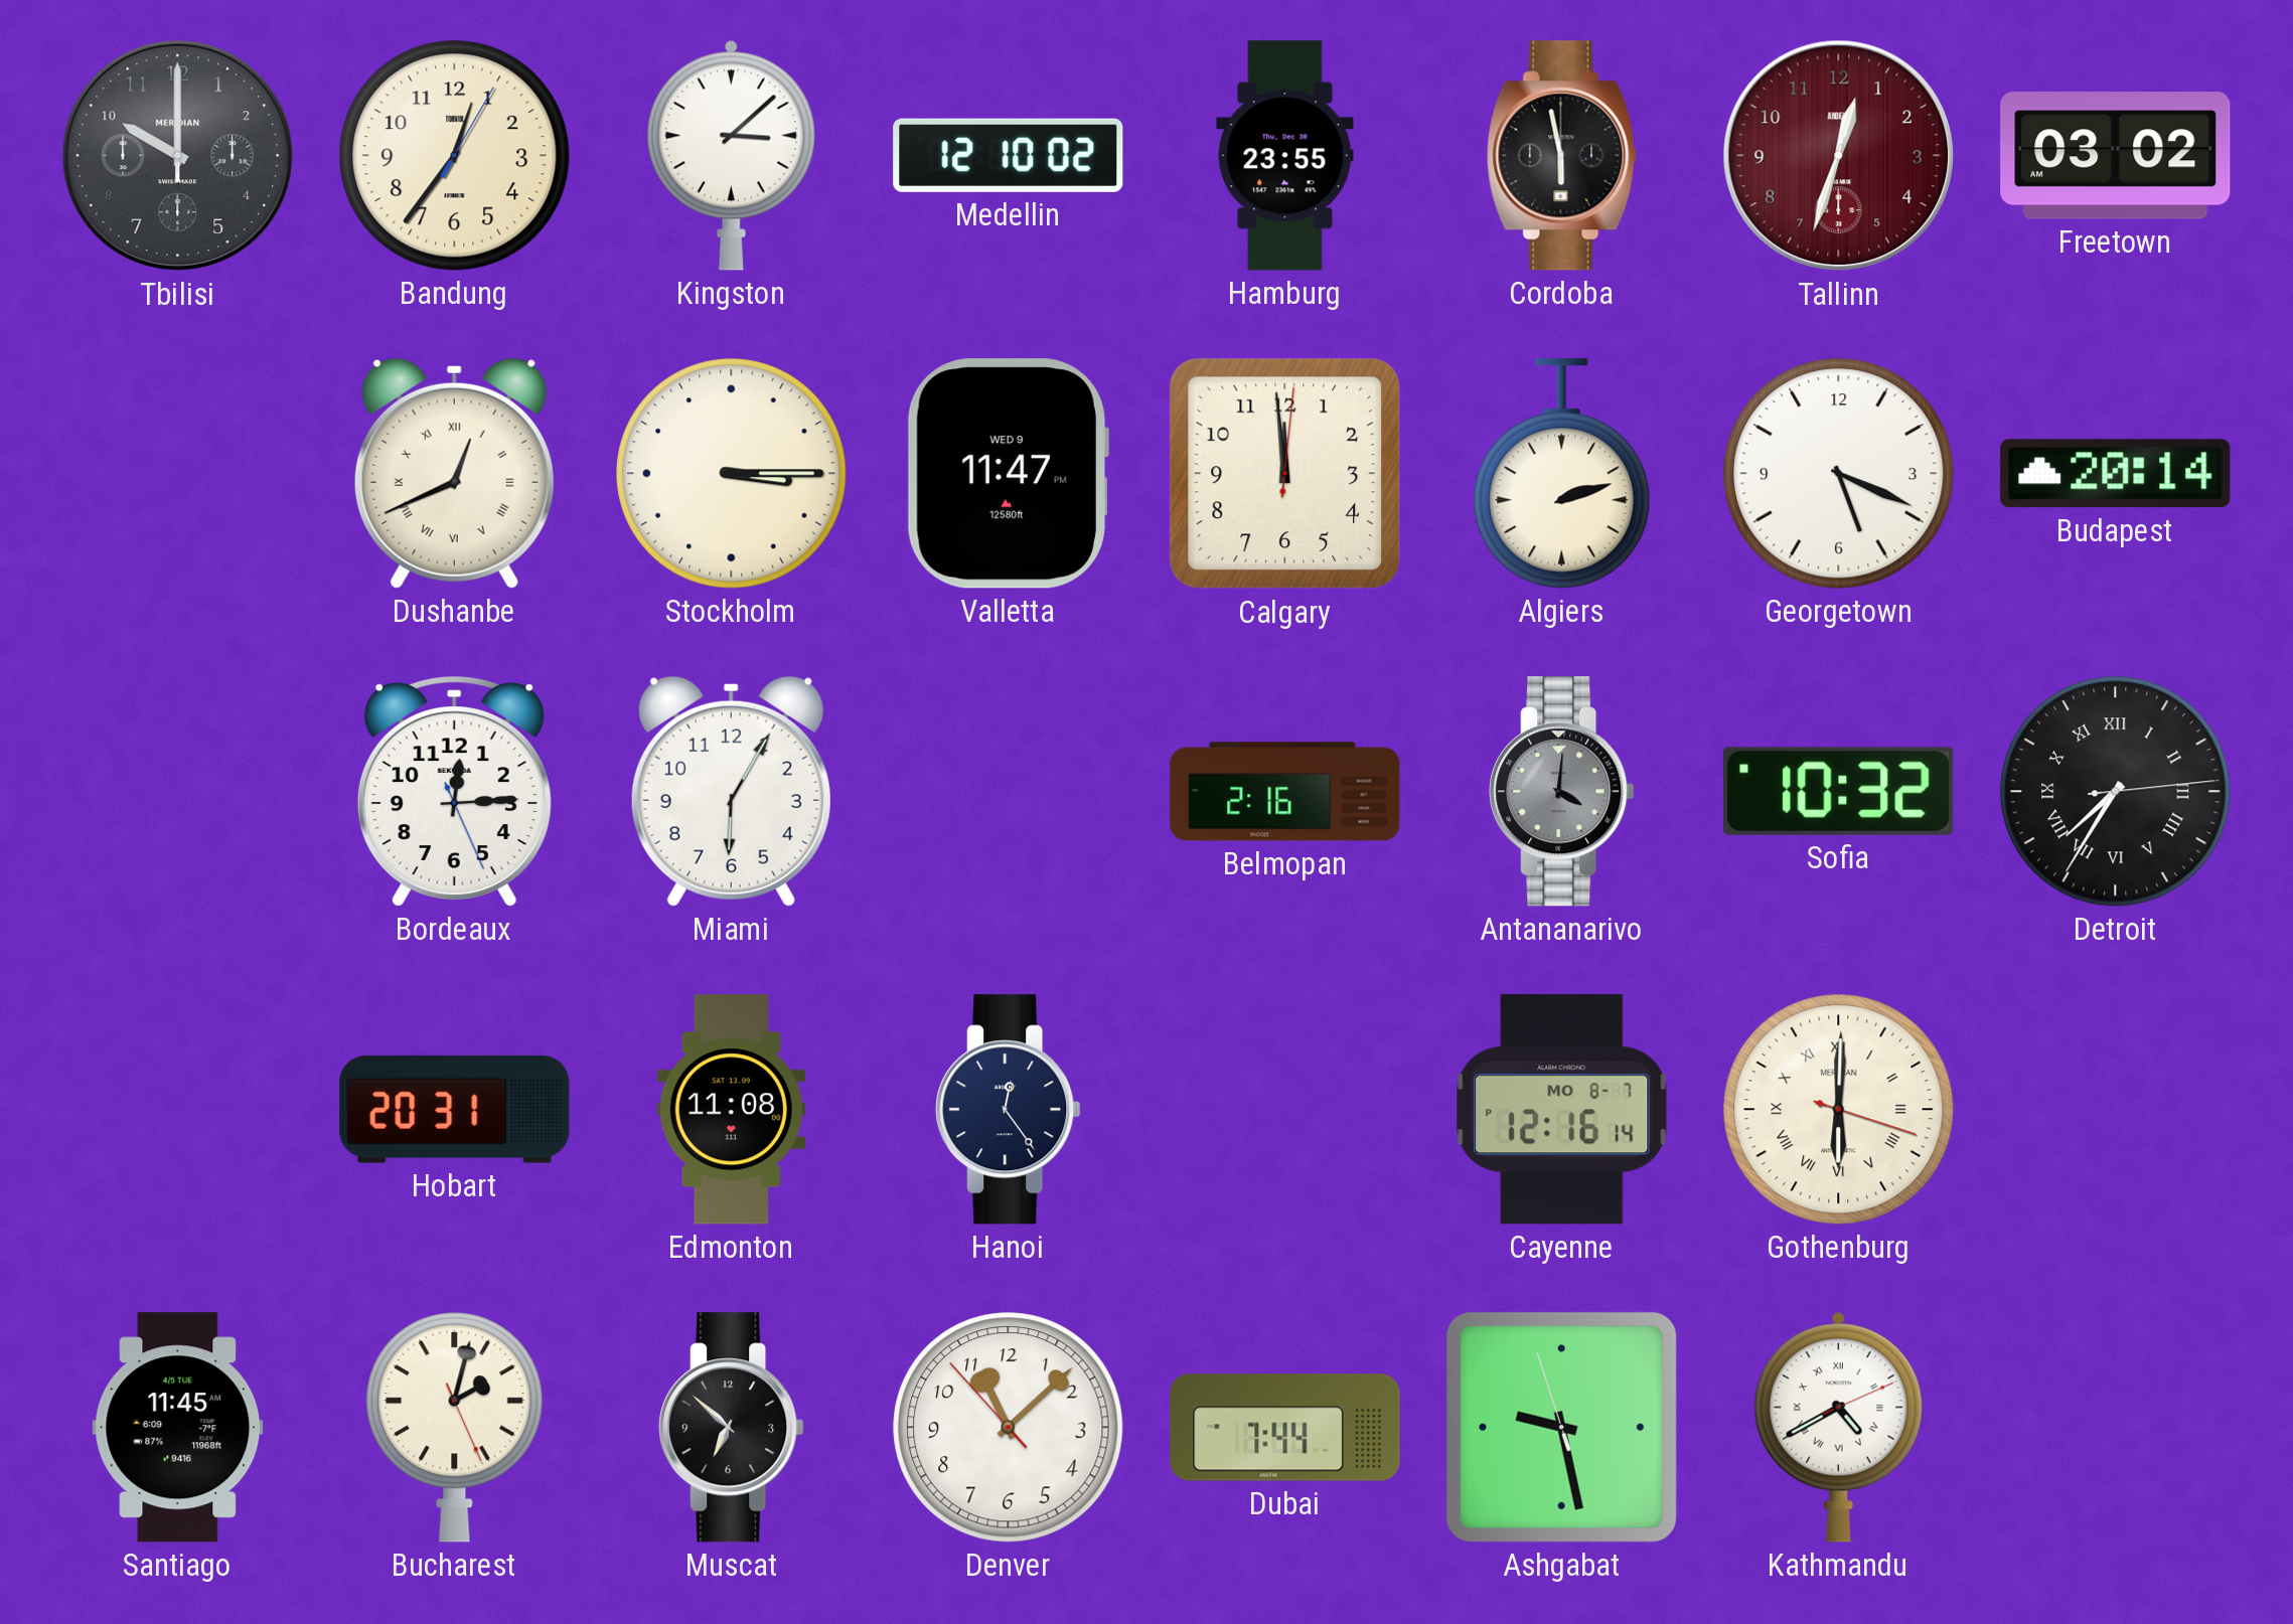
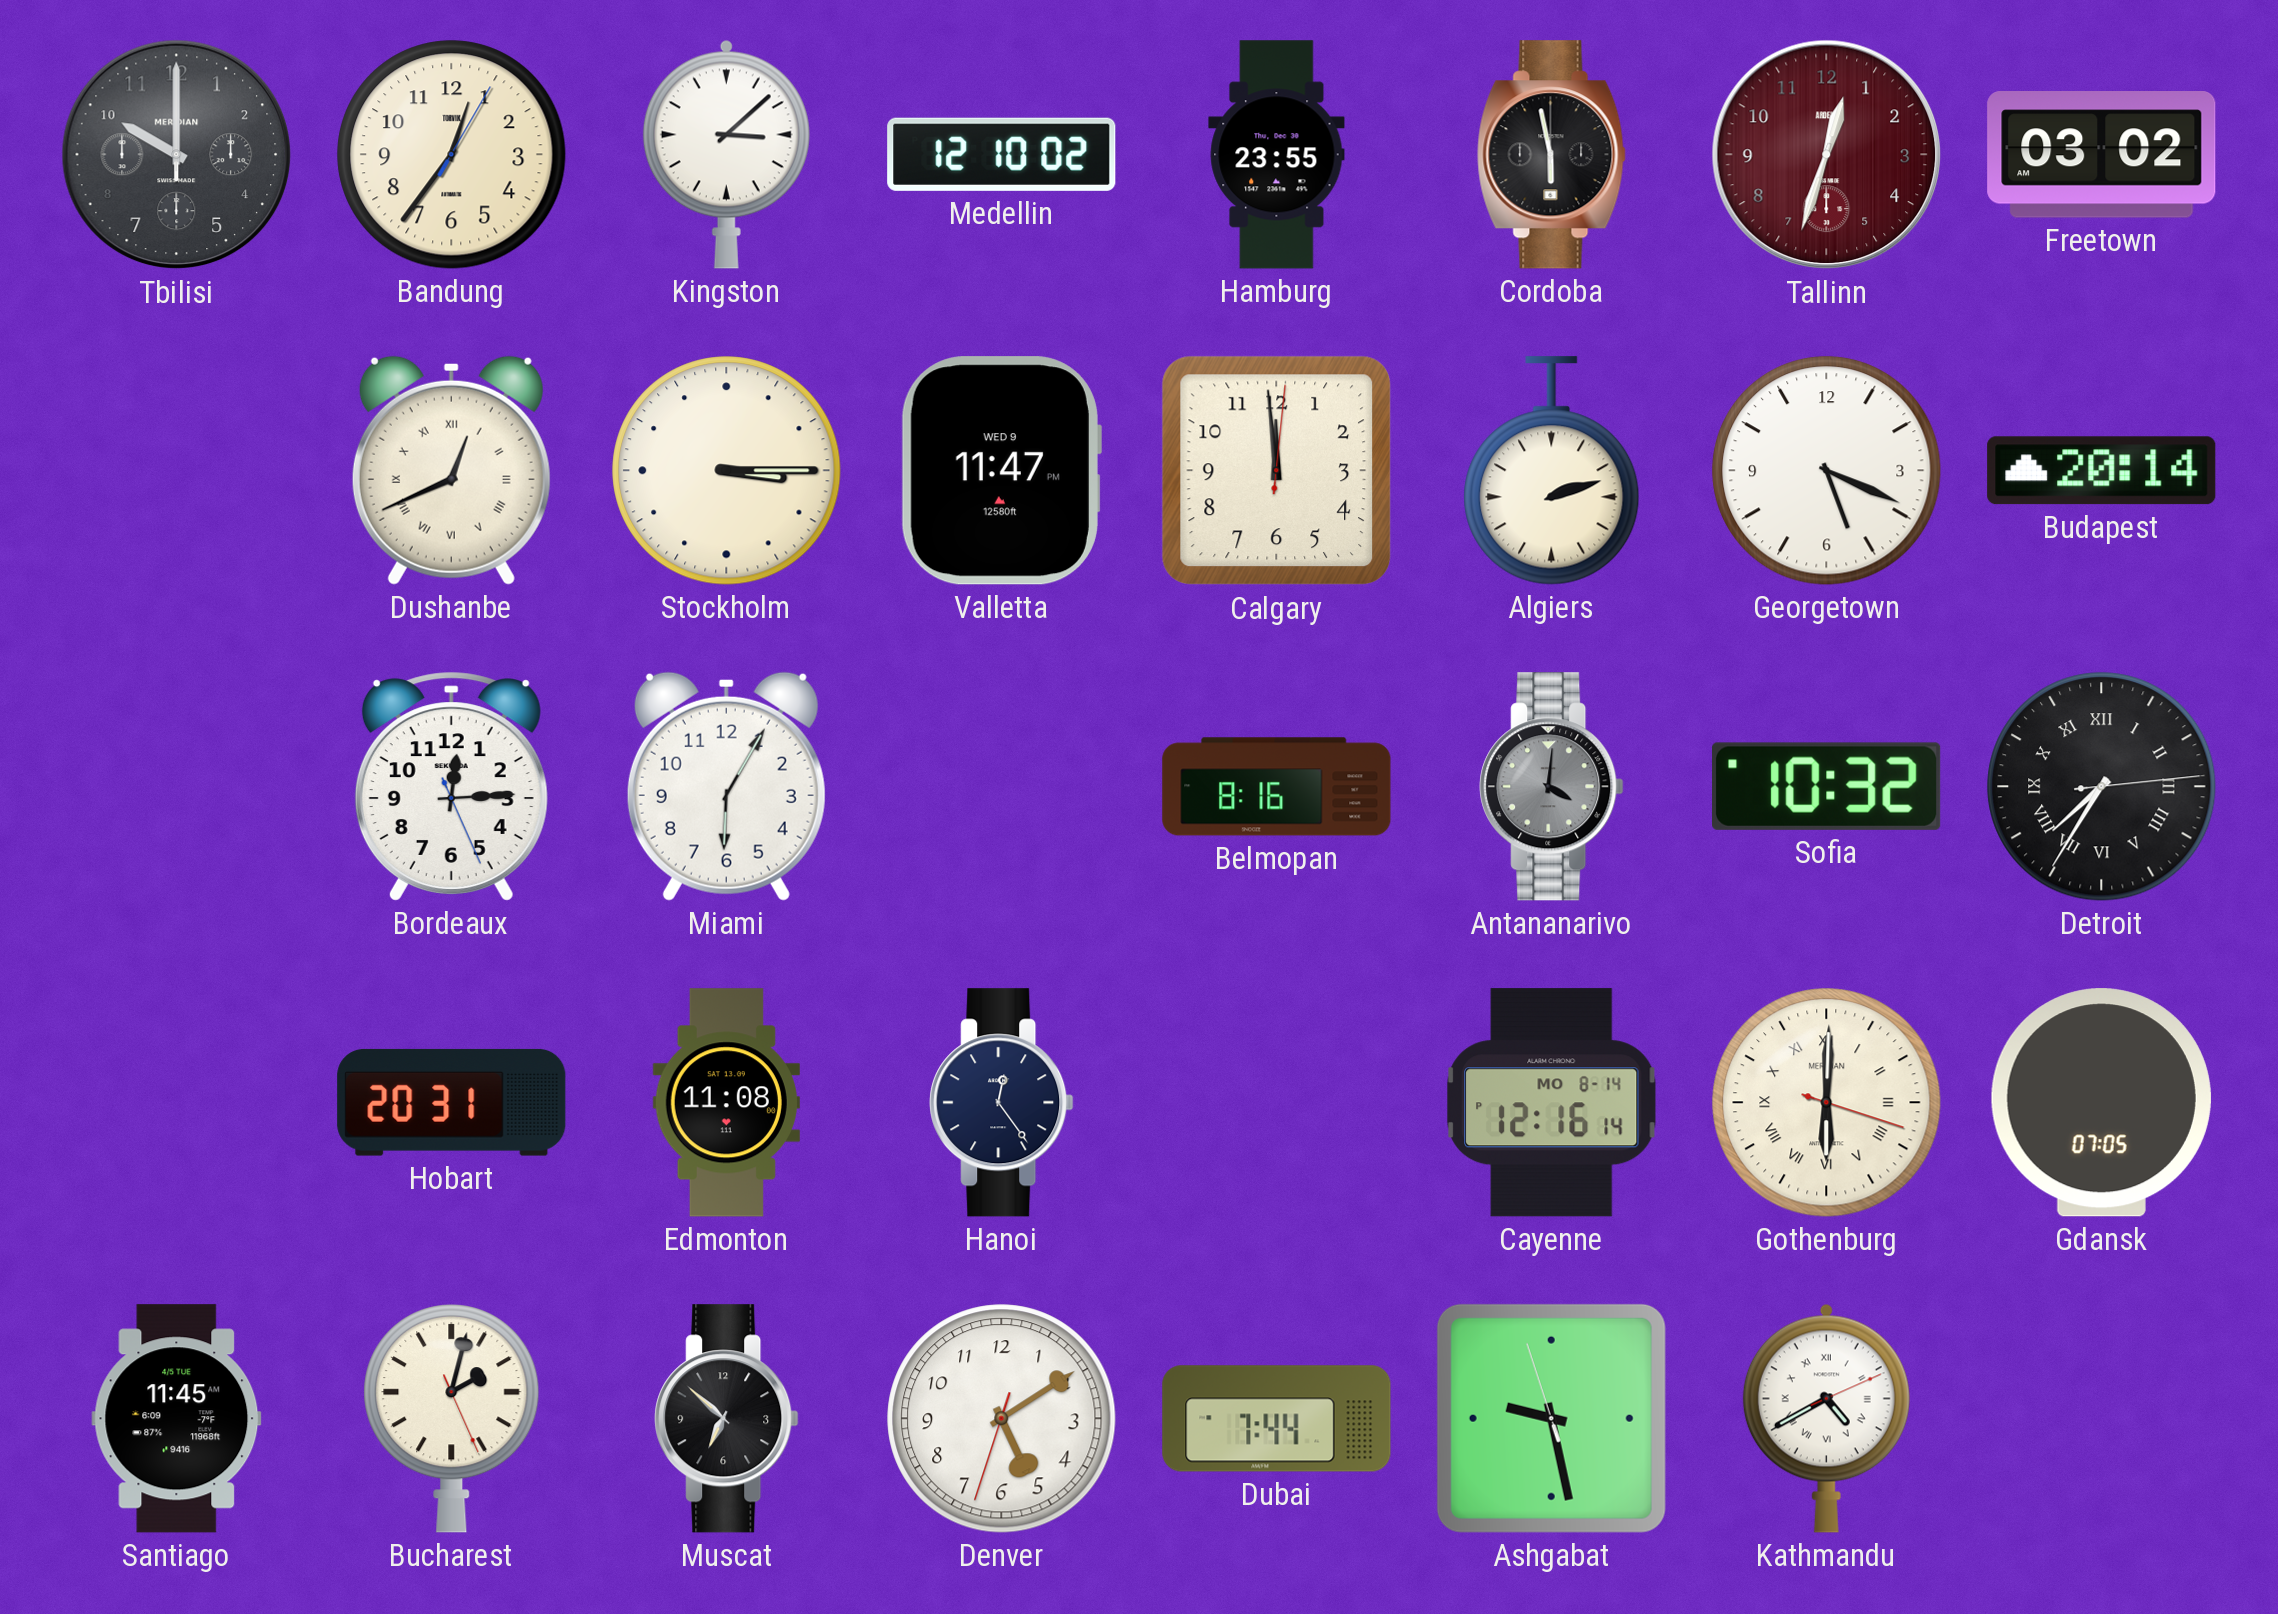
Belmopan: 2:16 -> 8:16
Cayenne date: MO 8-7 -> MO 8-14
Gdansk: none -> 07:05
Denver: 11:07 -> 5:09
